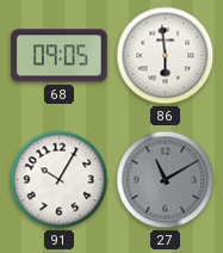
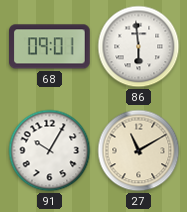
68: 09:05 -> 09:01
27 dial: grey -> cream
